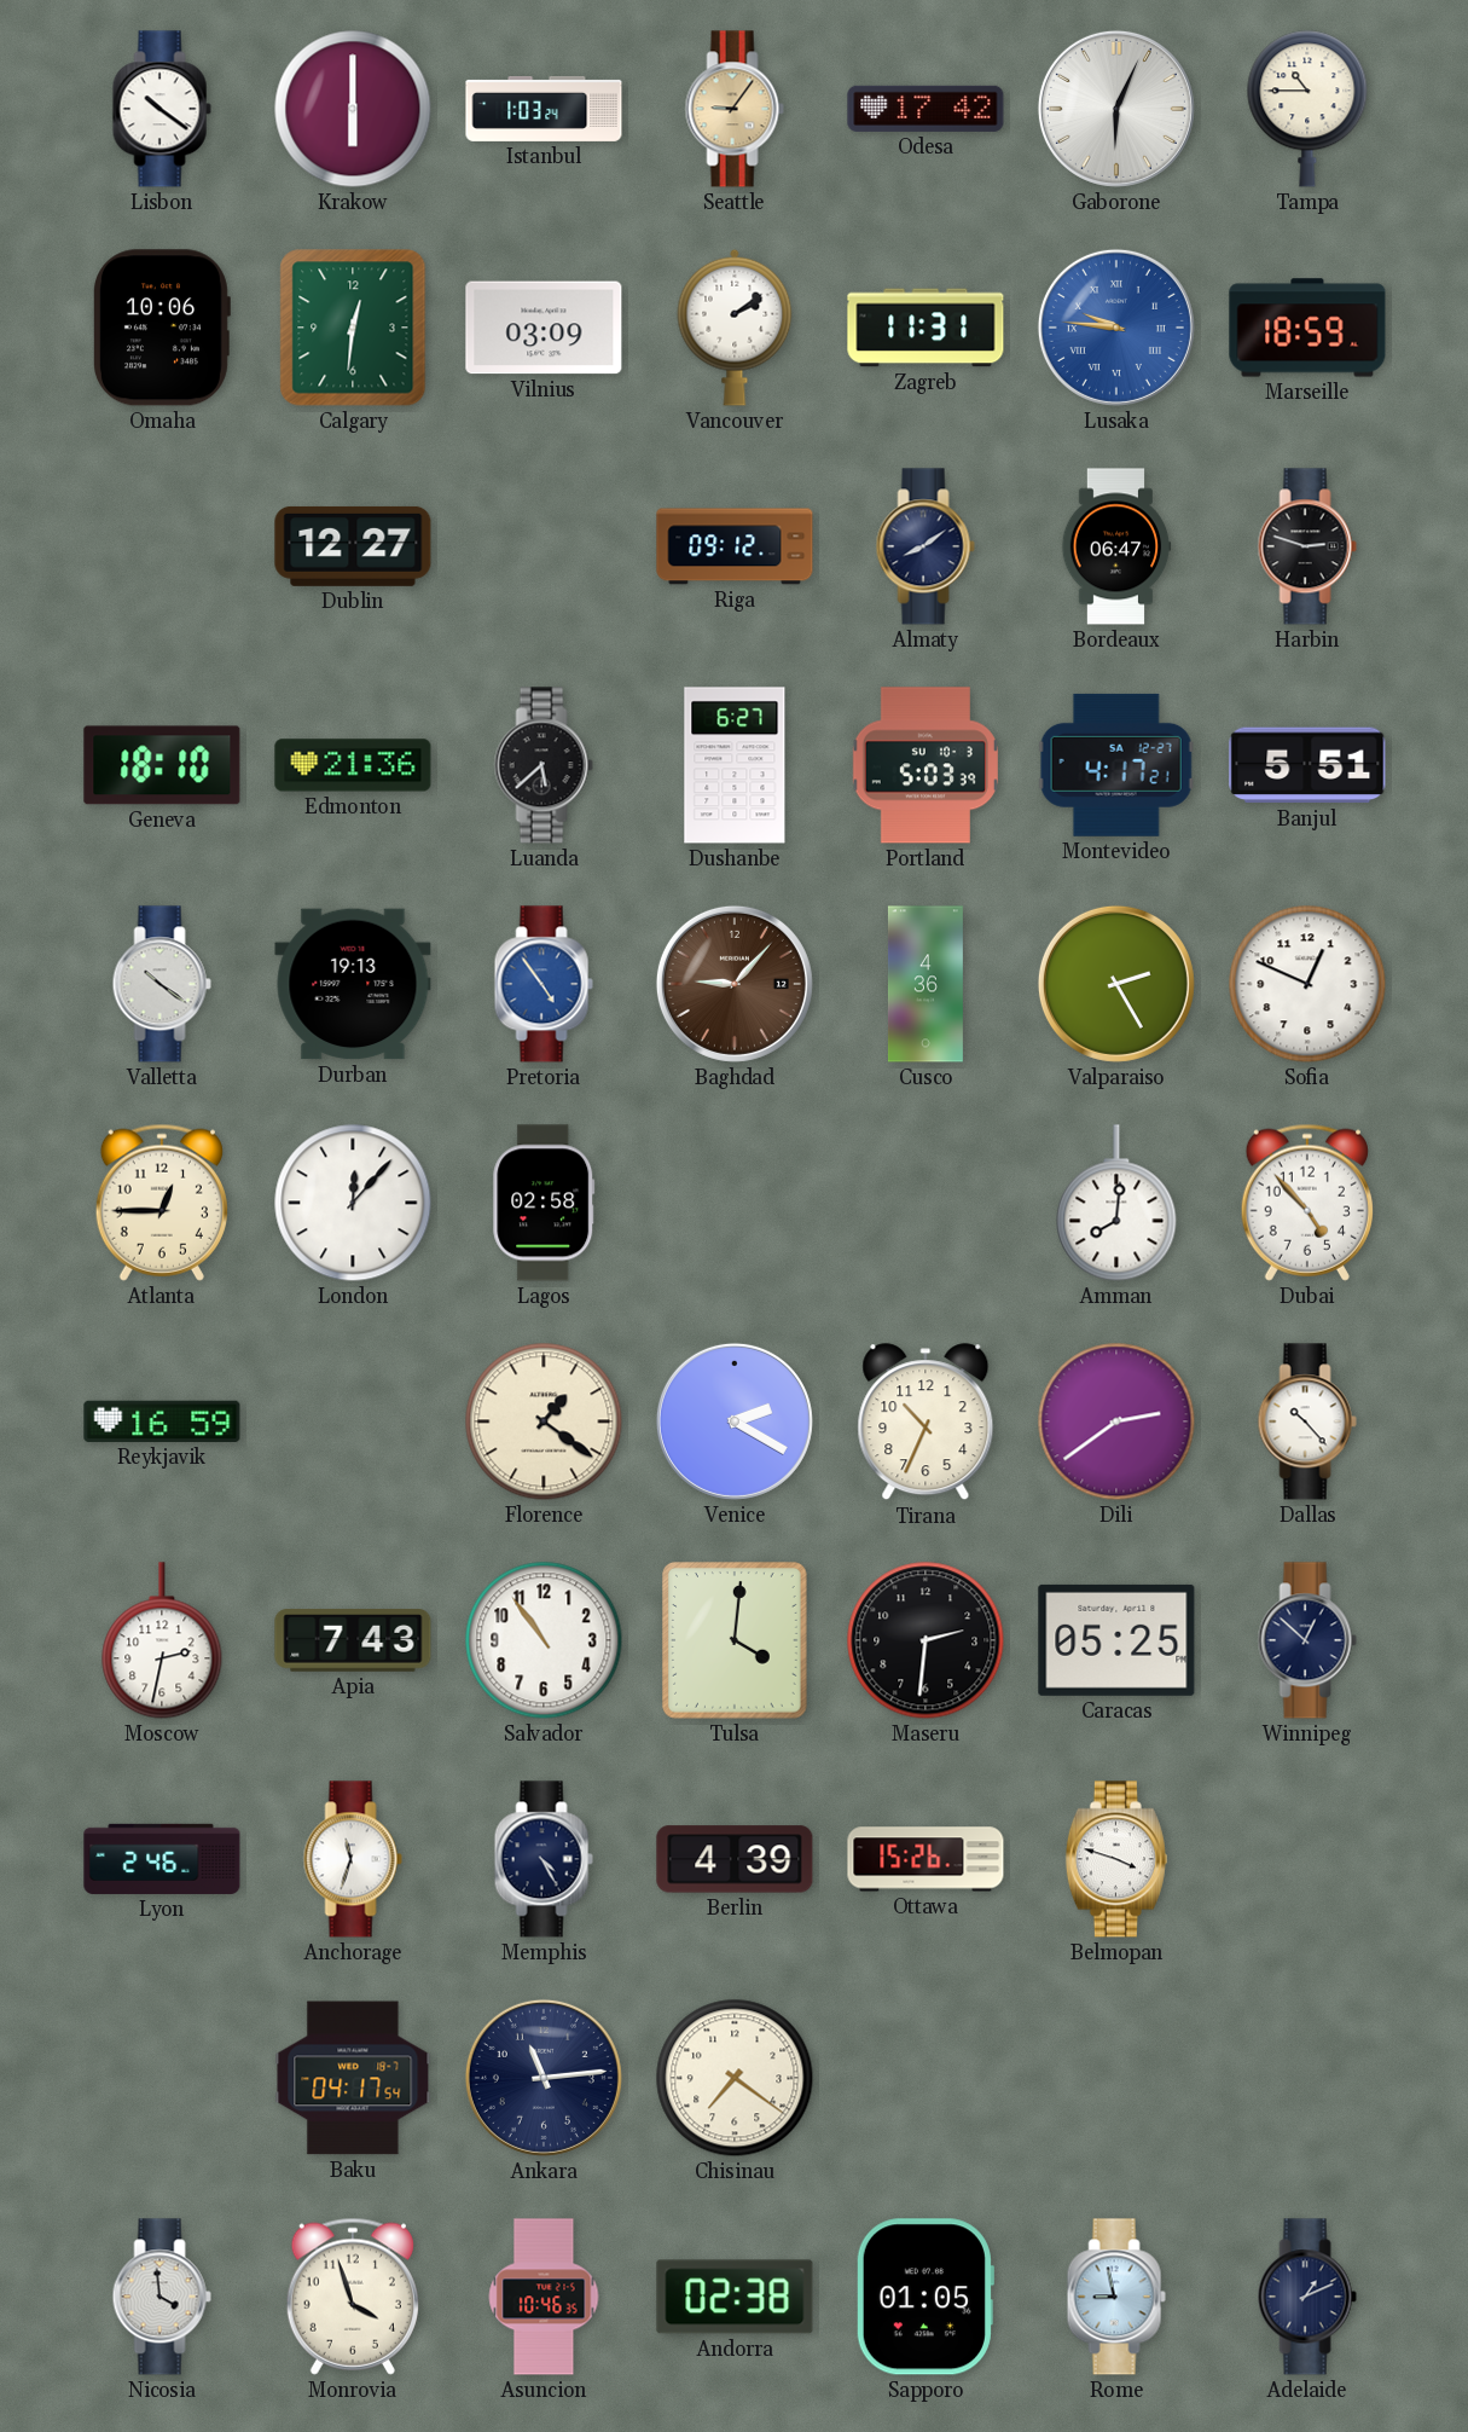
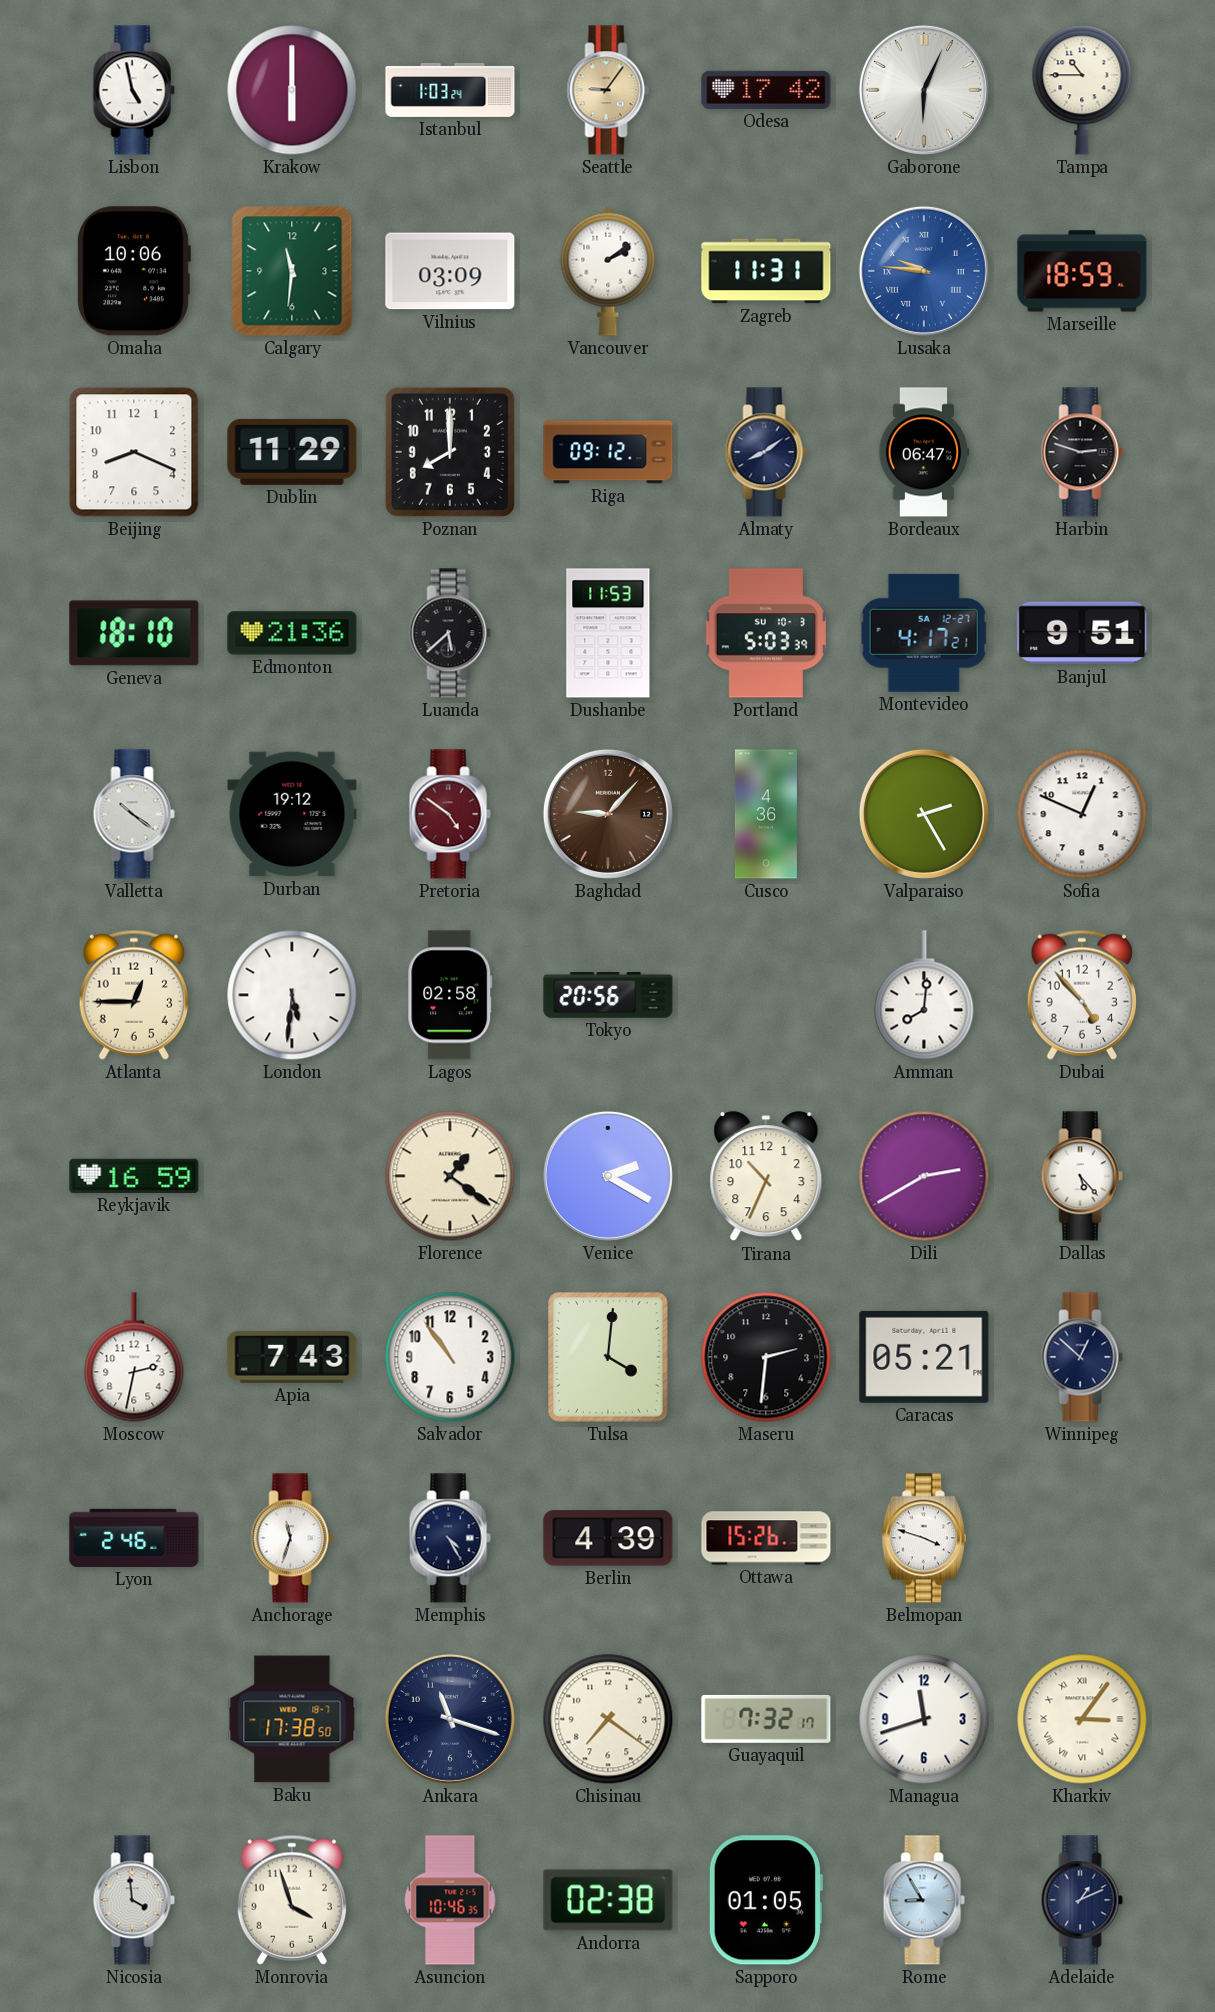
Lisbon: 10:21 -> 4:58
Calgary: 12:31 -> 11:31
Beijing: none -> 8:19
Dublin: 12:27 -> 11:29
Poznan: none -> 8:00
Dushanbe: 6:27 -> 11:53
Banjul: 5:51 -> 9:51
Durban: 19:13 -> 19:12
Pretoria: 4:54 -> 4:51
Pretoria dial: blue -> burgundy
London: 12:07 -> 5:31
Tokyo: none -> 20:56
Dili: 2:39 -> 2:40
Dallas: 10:23 -> 5:23
Caracas: 05:25 -> 05:21
Baku: 04:17 -> 17:38
Ankara: 11:14 -> 11:18
Guayaquil: none -> 7:32
Managua: none -> 11:42
Kharkiv: none -> 3:06
Rome: 8:58 -> 8:55
